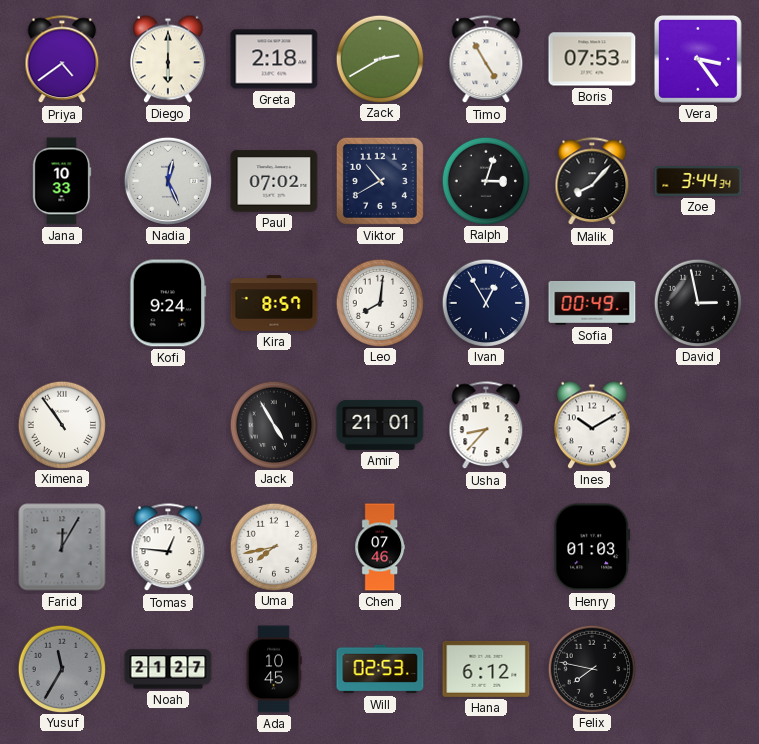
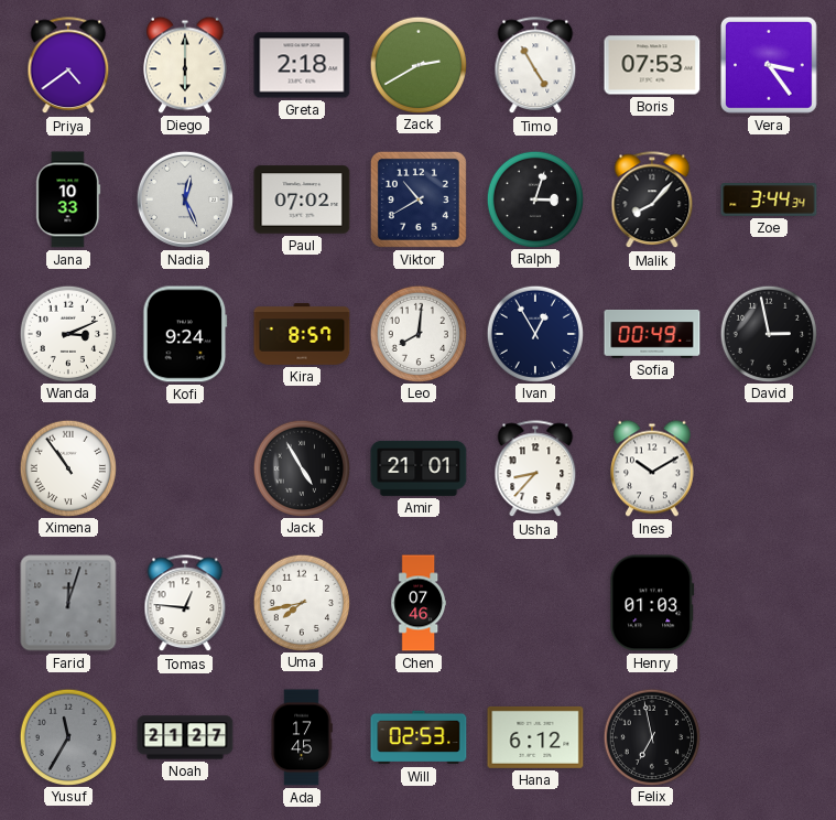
Wanda: none -> 3:11
Farid: 12:05 -> 12:03
Ada: 10:45 -> 17:45
Felix: 7:47 -> 6:58
